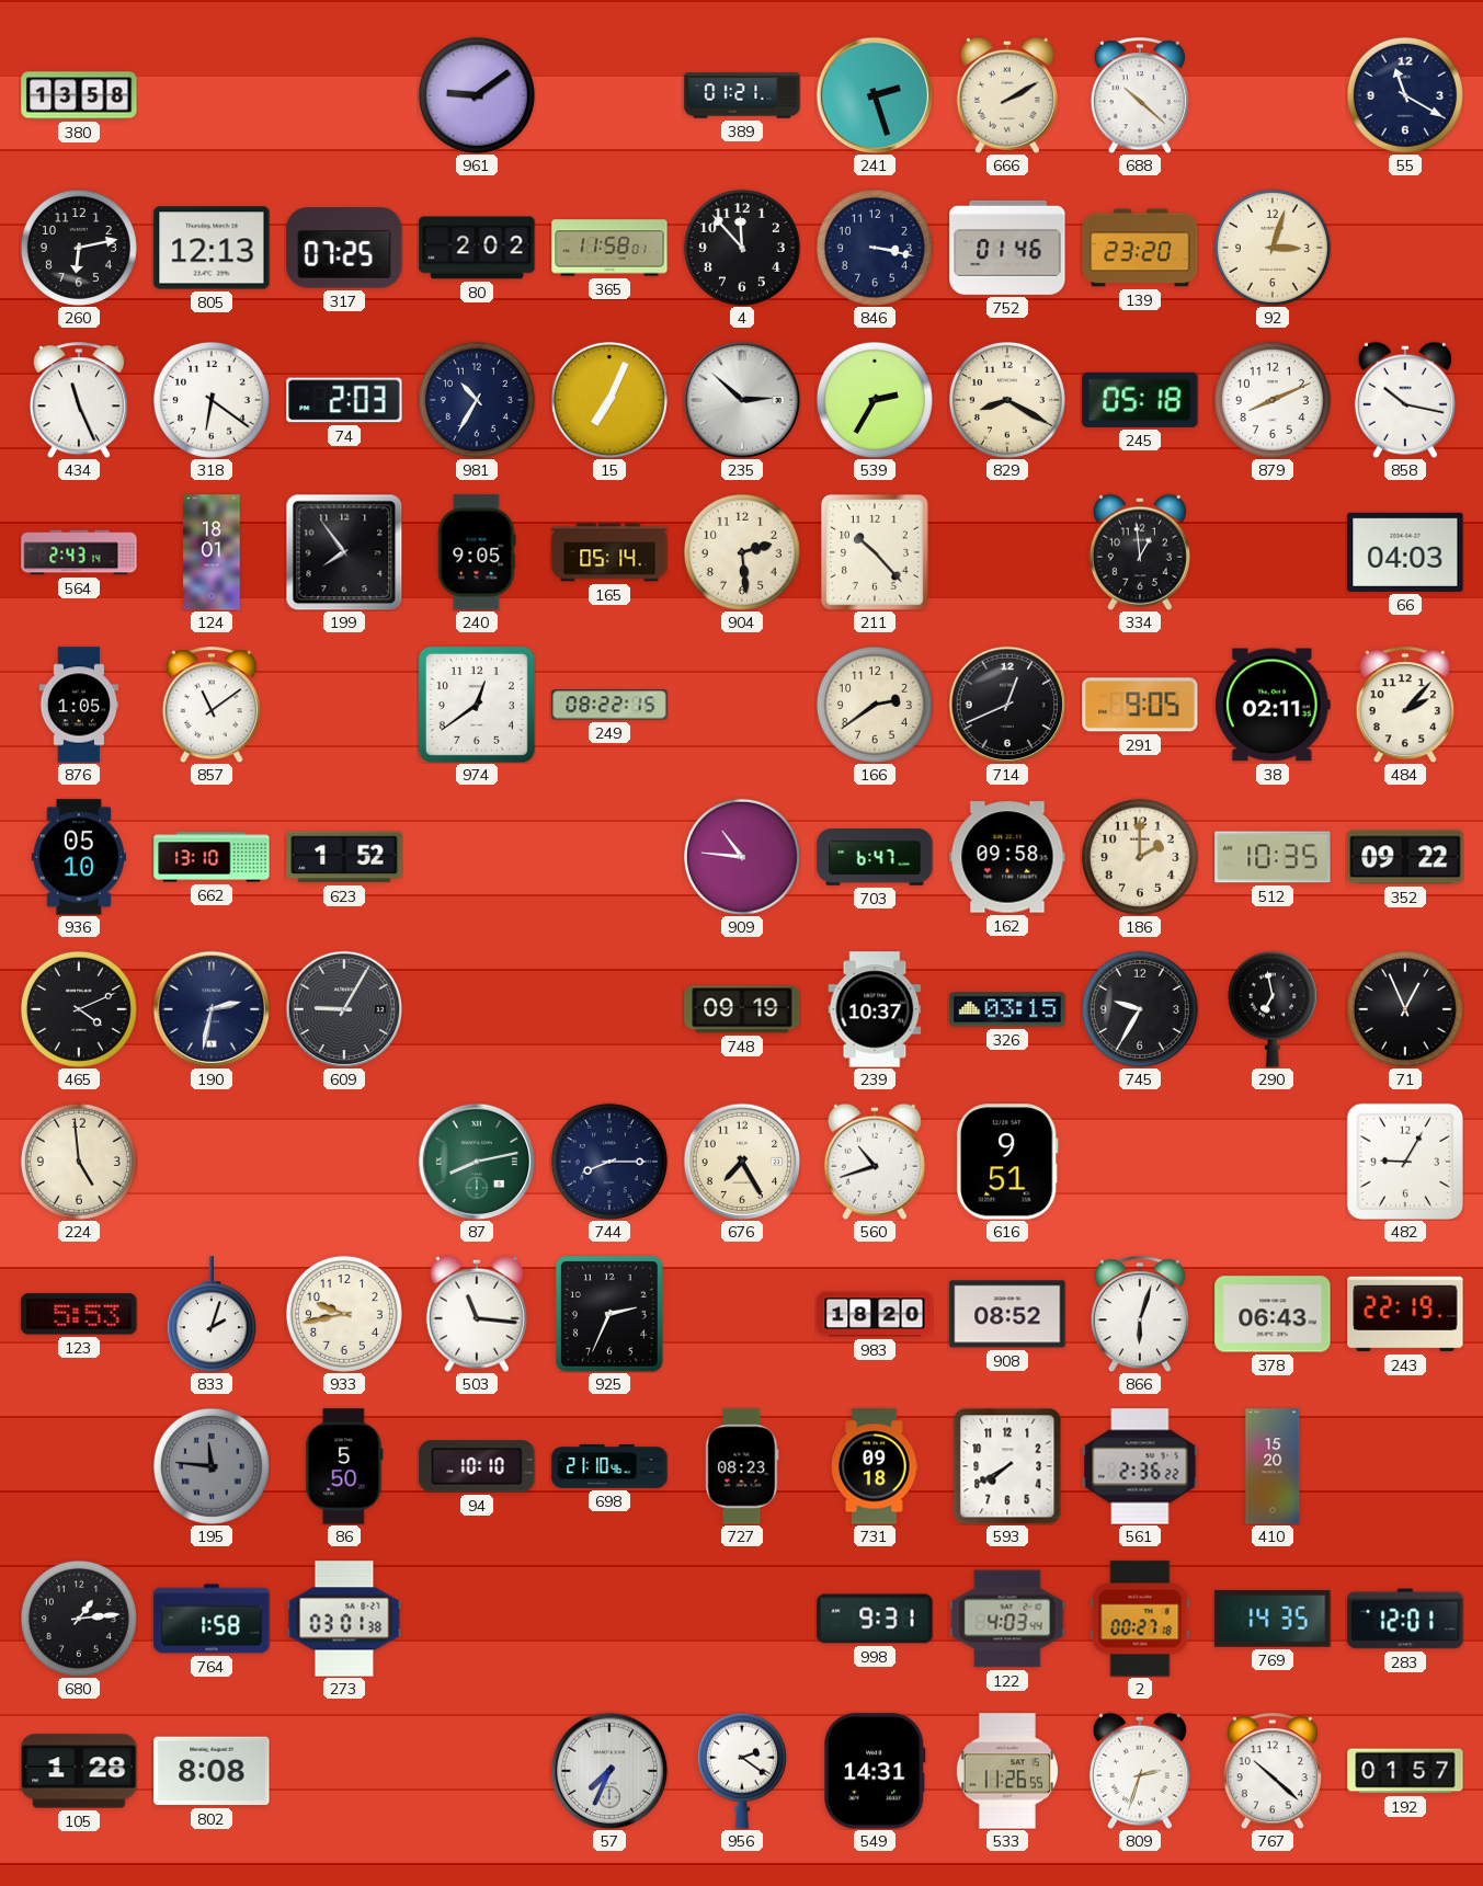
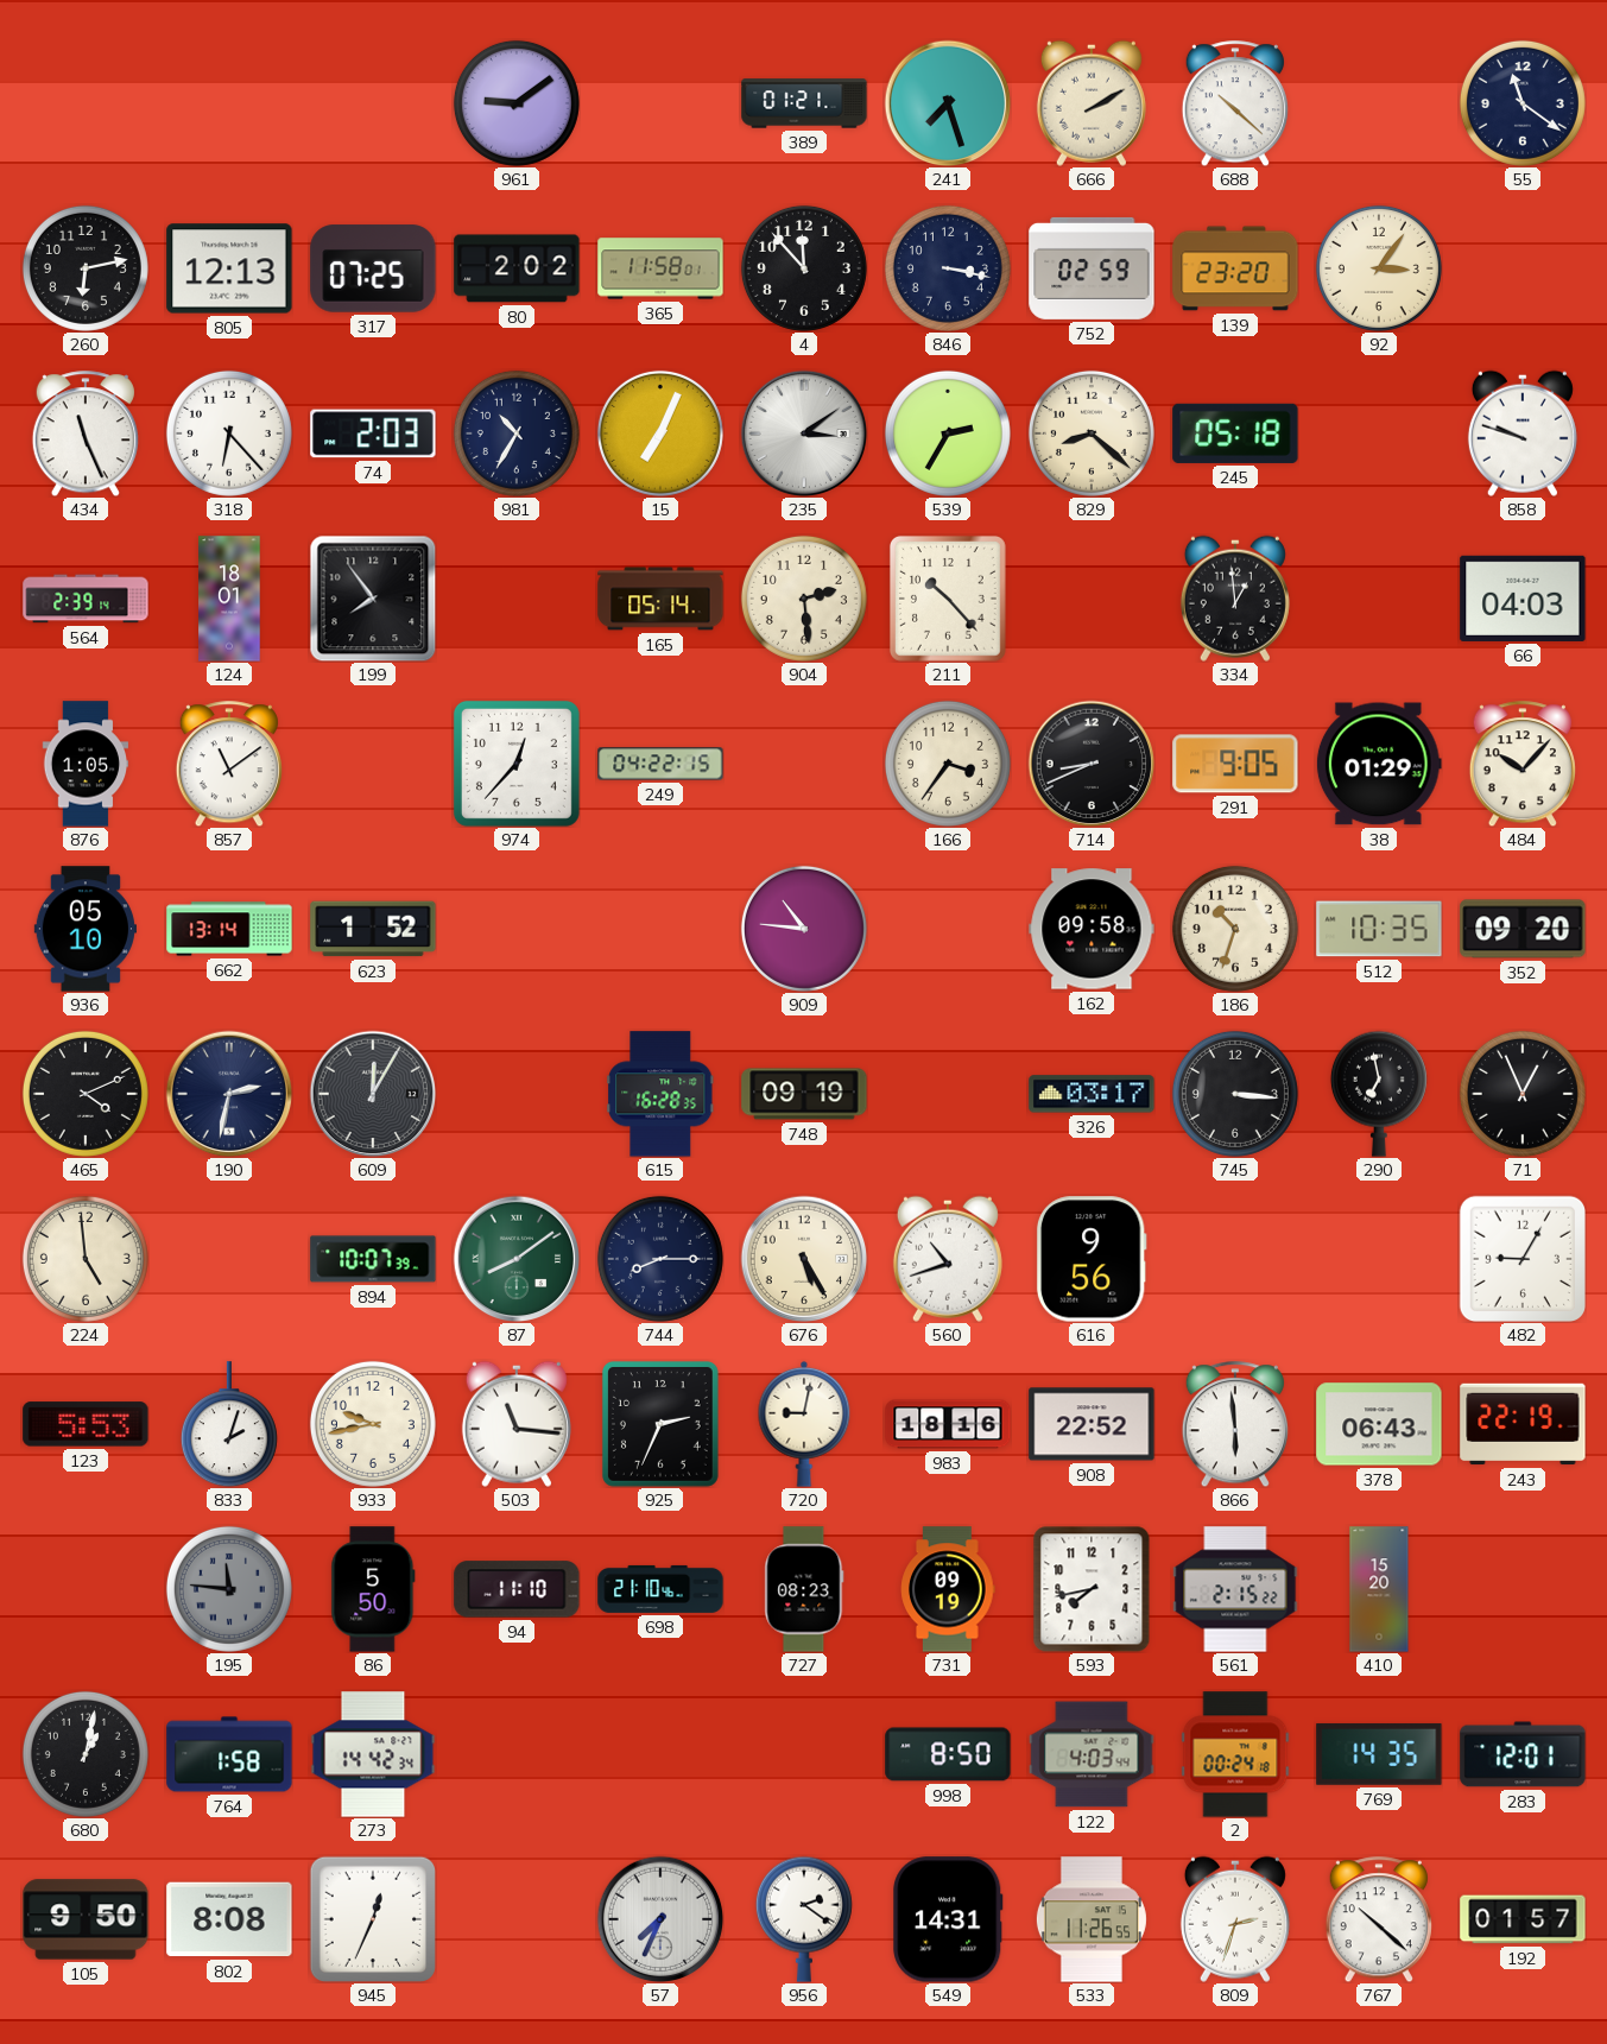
380: 13:58 -> none
241: 2:27 -> 7:27
55: 11:20 -> 11:21
752: 01:46 -> 02:59
92: 3:03 -> 3:06
318: 6:21 -> 6:23
235: 2:52 -> 3:09
829: 8:20 -> 8:22
879: 8:11 -> none
858: 10:17 -> 9:48
564: 2:43 -> 2:39
240: 9:05 -> none
974: 12:39 -> 12:37
249: 08:22 -> 04:22
166: 2:39 -> 3:36
714: 12:41 -> 8:41
38: 02:11 -> 01:29
484: 2:07 -> 10:07
662: 13:10 -> 13:14
703: 6:47 -> none
186: 2:00 -> 10:33
352: 09:22 -> 09:20
609: 9:05 -> 12:05
615: none -> 16:28
239: 10:37 -> none
326: 03:15 -> 03:17
745: 9:35 -> 3:16
894: none -> 10:07
87: 8:13 -> 8:09
676: 7:25 -> 5:25
616: 9:51 -> 9:56
720: none -> 9:02
983: 18:20 -> 18:16
908: 08:52 -> 22:52
866: 6:03 -> 5:59
94: 10:10 -> 11:10
731: 09:18 -> 09:19
593: 7:40 -> 7:43
561: 2:36 -> 2:15
680: 1:14 -> 1:02
273: 03:01 -> 14:42
998: 9:31 -> 8:50
2: 00:27 -> 00:24
105: 1:28 -> 9:50
945: none -> 12:34
